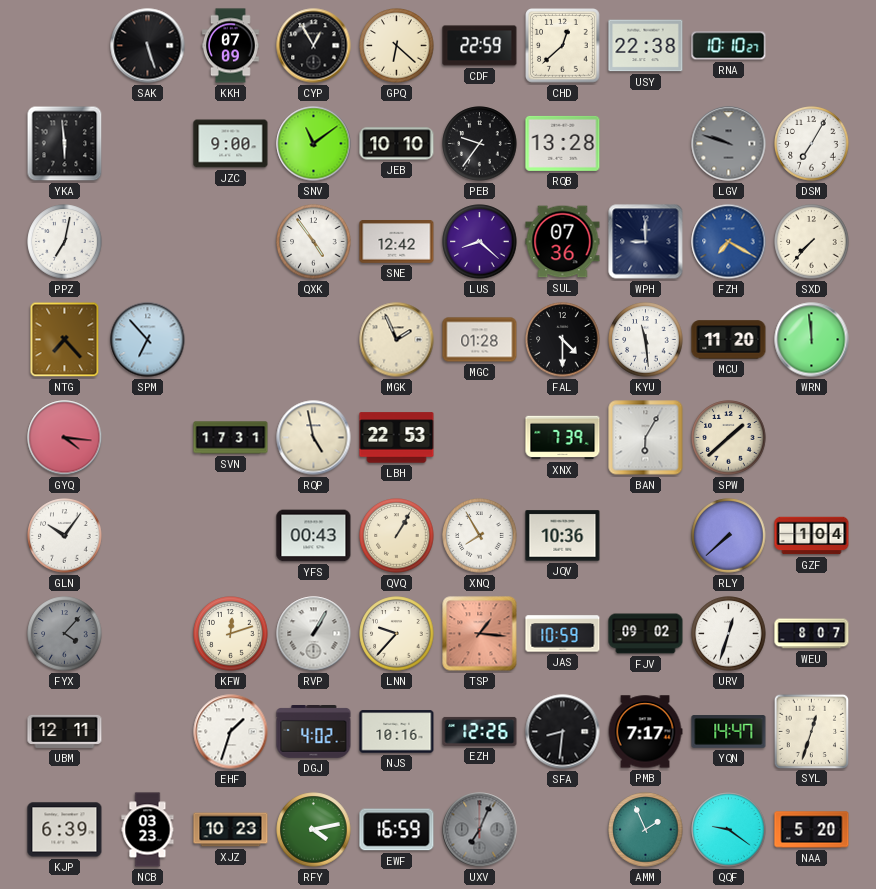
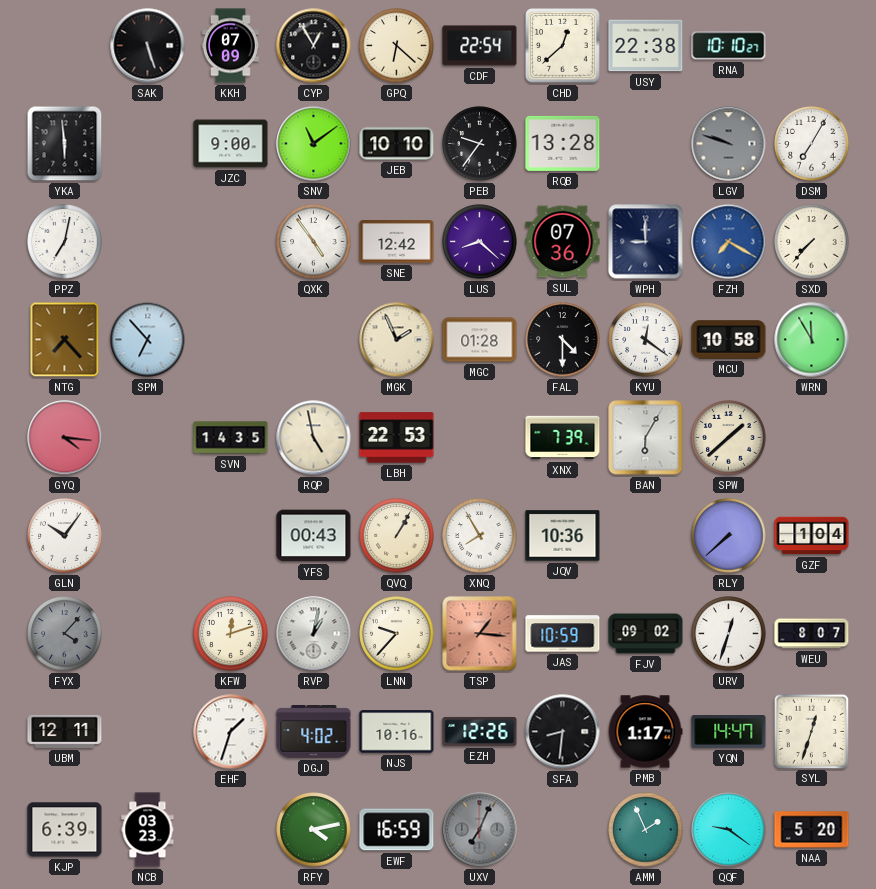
CDF: 22:59 -> 22:54
KYU: 11:29 -> 12:21
MCU: 11:20 -> 10:58
WRN: 11:59 -> 11:55
SVN: 17:31 -> 14:35
RVP: 1:05 -> 1:02
PMB: 7:17 -> 1:17
XJZ: 10:23 -> none
